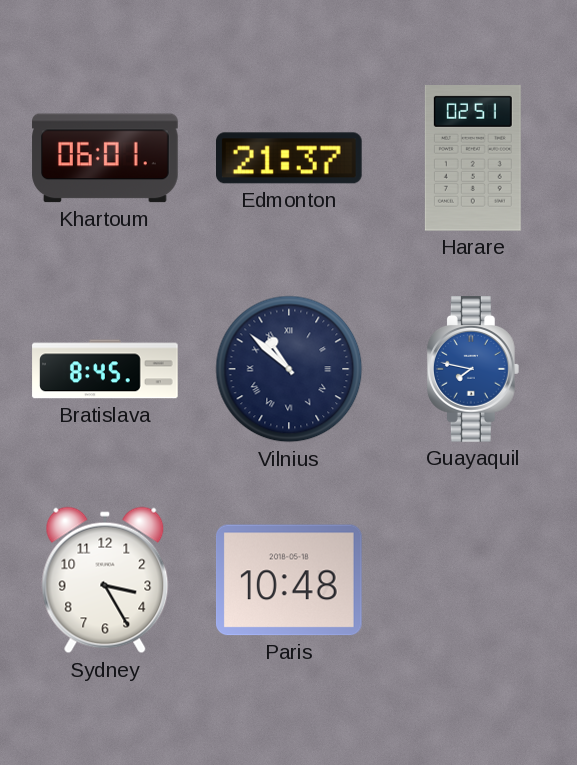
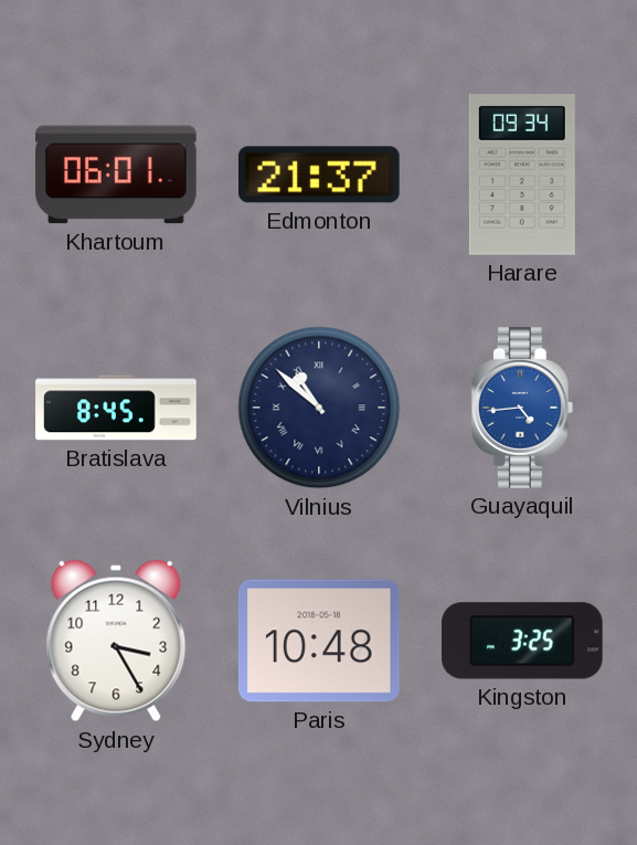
Harare: 02:51 -> 09:34
Guayaquil: 7:47 -> 4:44
Kingston: none -> 3:25
